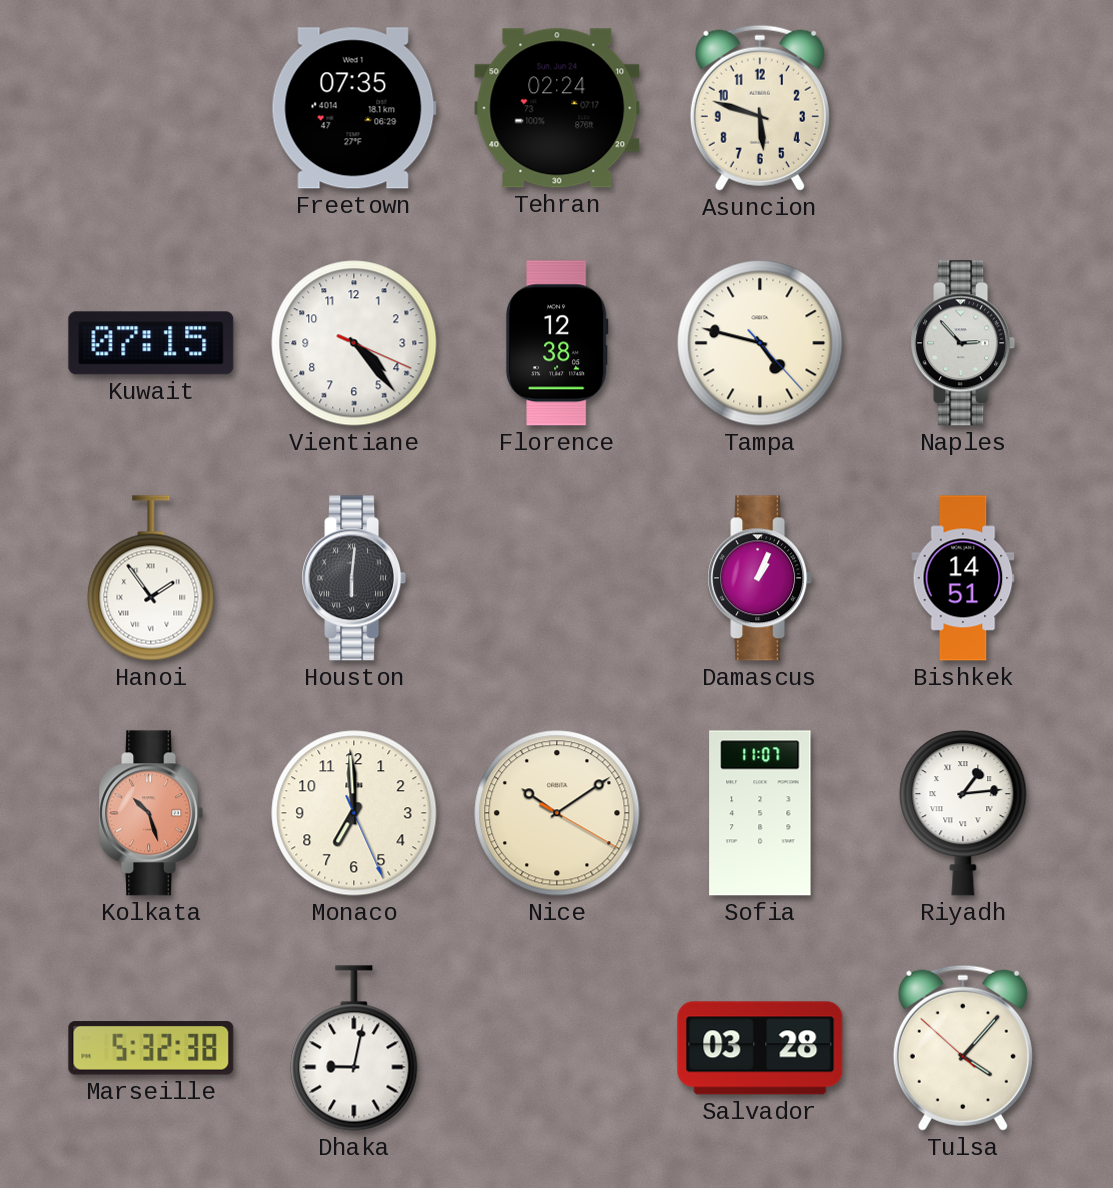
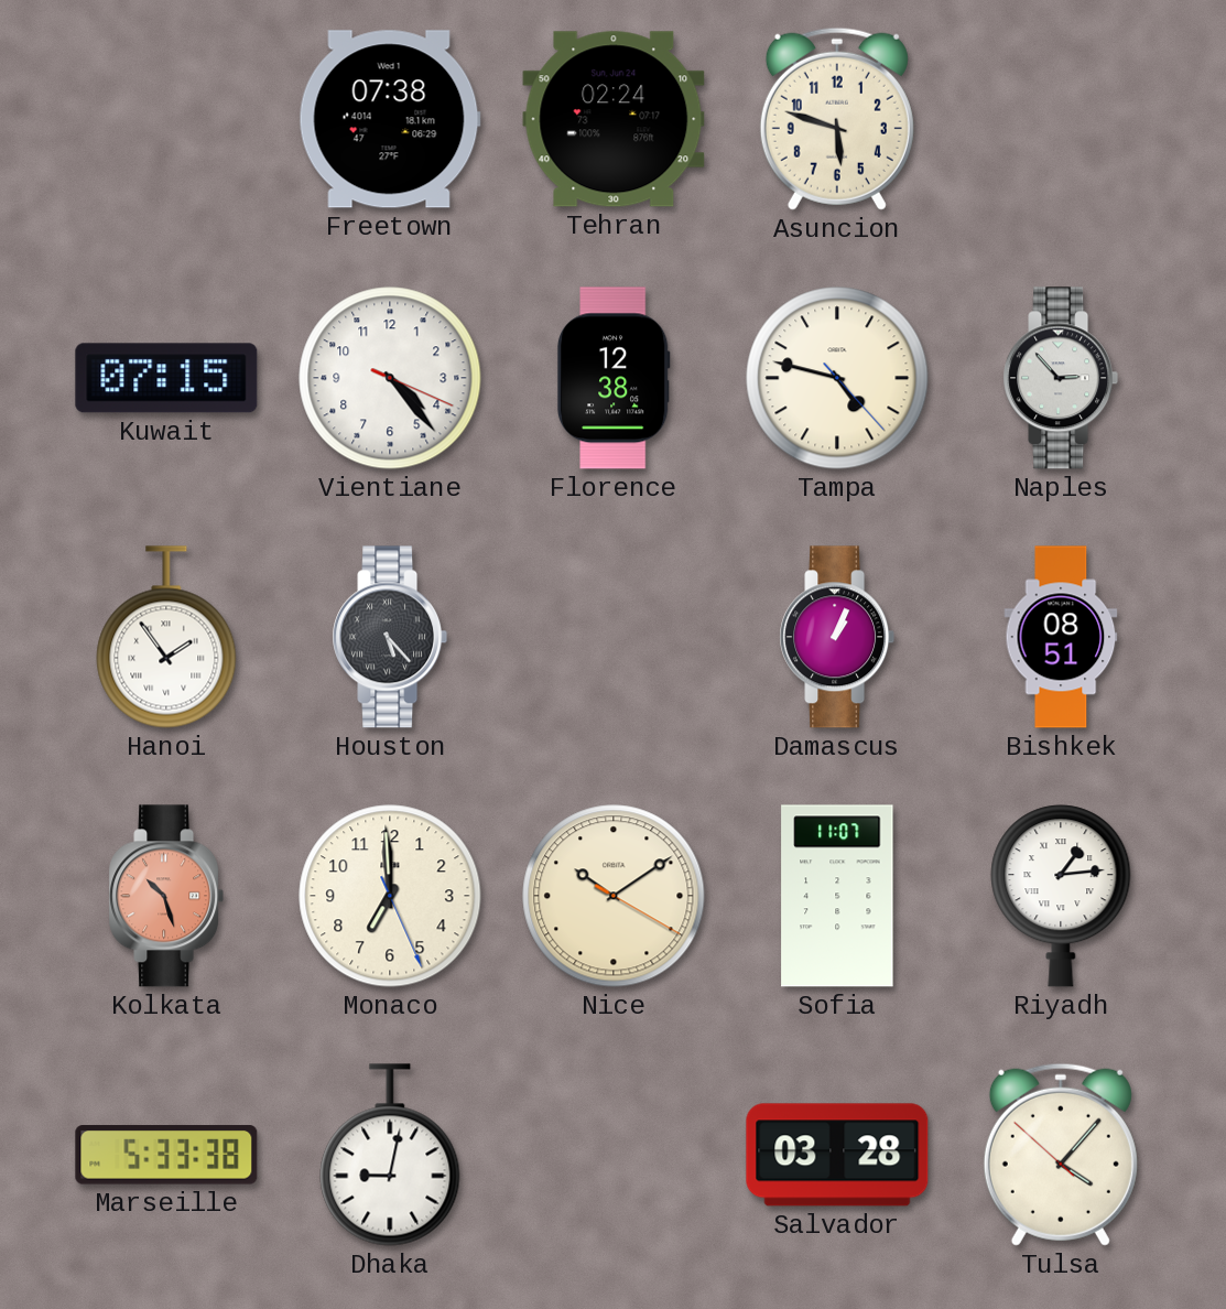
Freetown: 07:35 -> 07:38
Houston: 6:01 -> 5:23
Bishkek: 14:51 -> 08:51
Marseille: 5:32 -> 5:33
